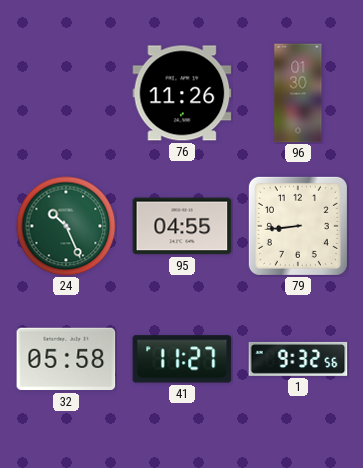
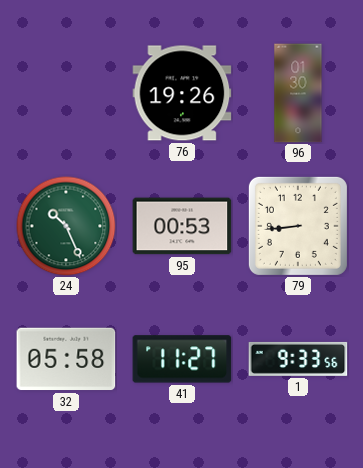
76: 11:26 -> 19:26
95: 04:55 -> 00:53
1: 9:32 -> 9:33
